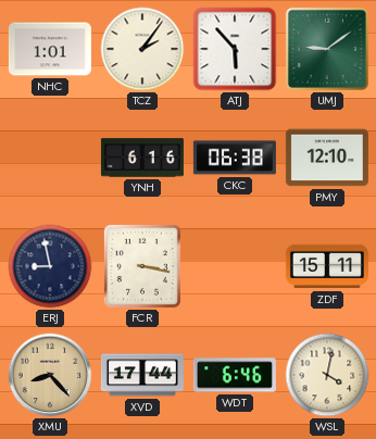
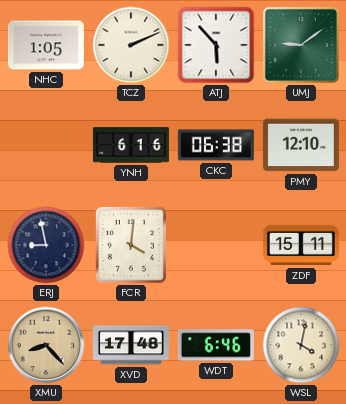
NHC: 1:01 -> 1:05
TCZ: 2:06 -> 2:11
FCR: 3:17 -> 4:01
XVD: 17:44 -> 17:48
